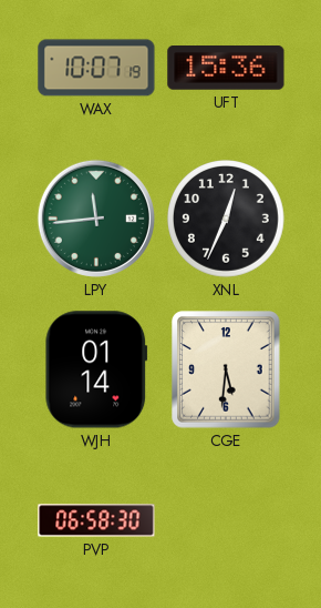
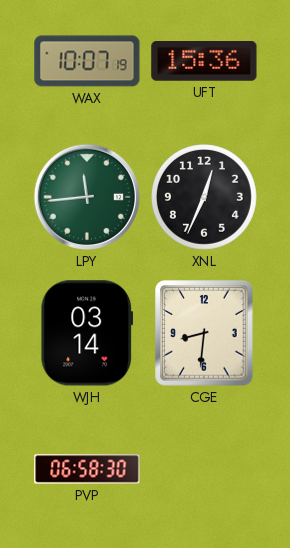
WJH: 01:14 -> 03:14
CGE: 5:31 -> 8:31
